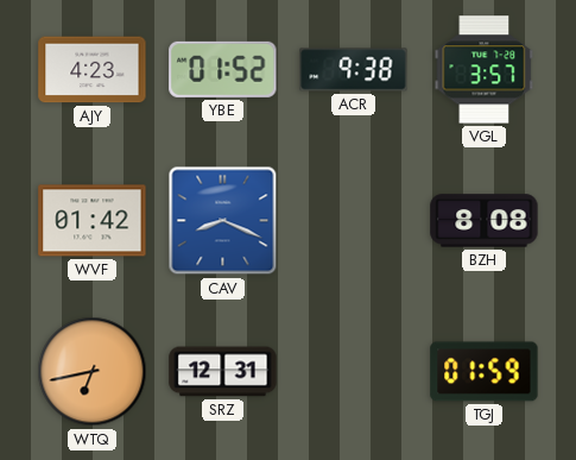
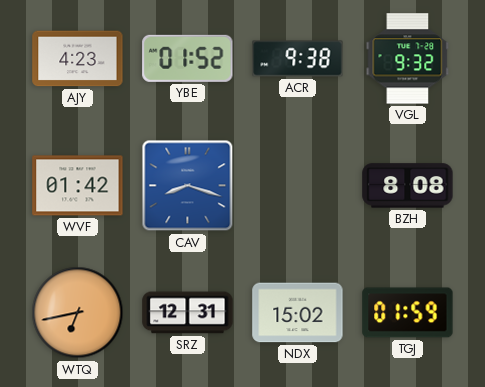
VGL: 3:57 -> 9:32
CAV: 8:19 -> 8:18
NDX: none -> 15:02
